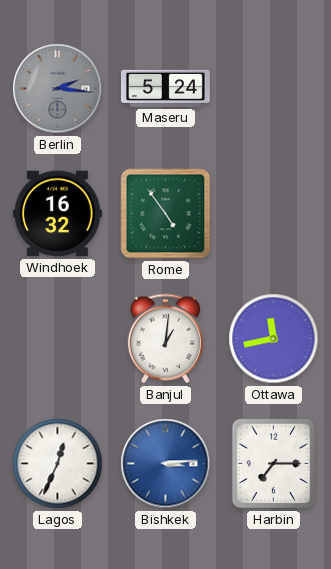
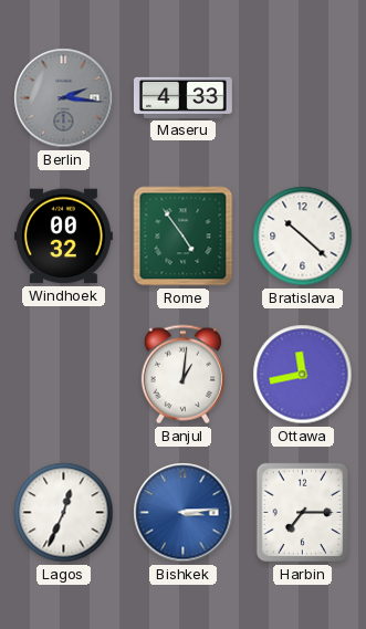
Maseru: 5:24 -> 4:33
Windhoek: 16:32 -> 00:32
Bratislava: none -> 10:22
